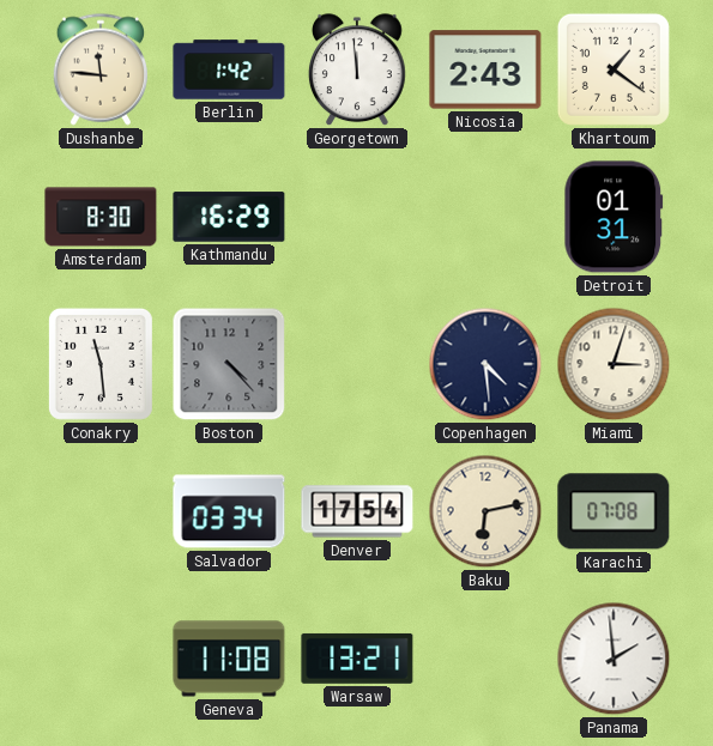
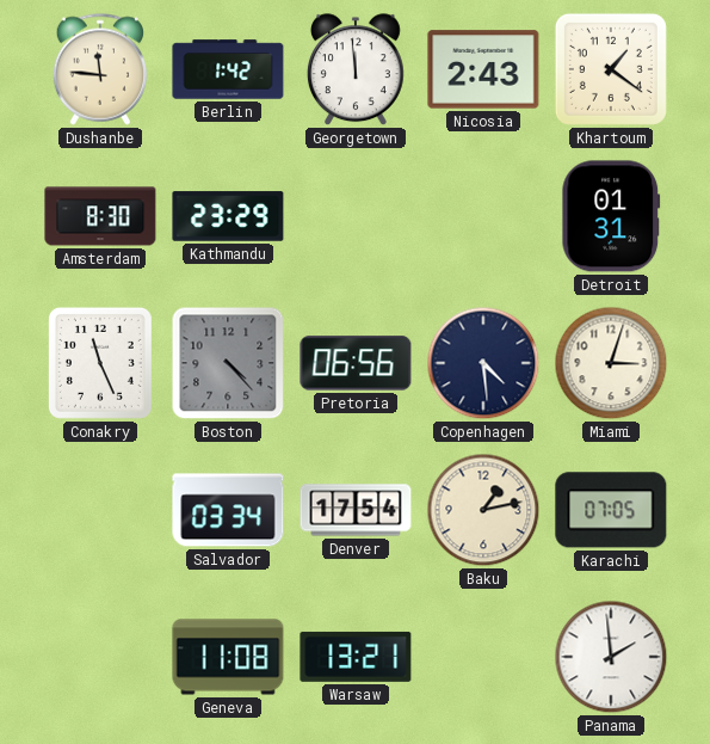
Kathmandu: 16:29 -> 23:29
Conakry: 11:29 -> 11:26
Pretoria: none -> 06:56
Baku: 6:13 -> 1:13
Karachi: 07:08 -> 07:05
